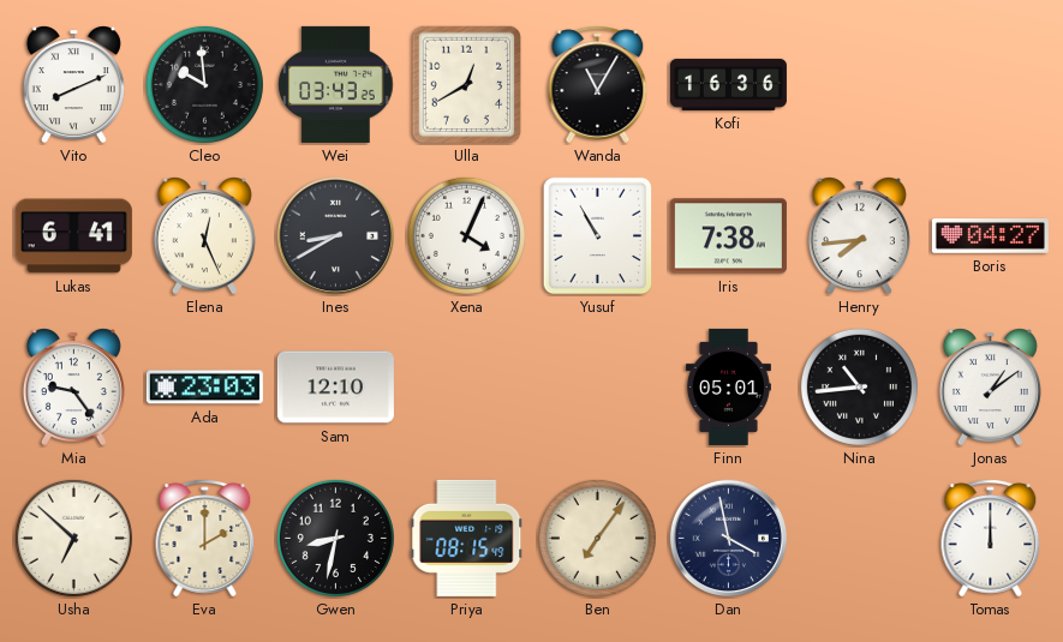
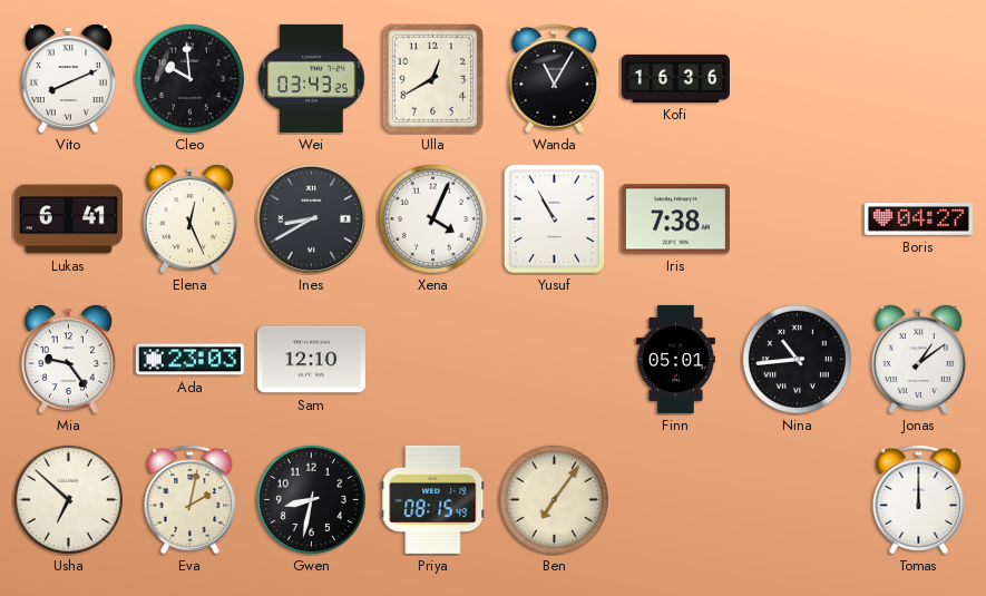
Henry: 7:44 -> none
Eva: 2:00 -> 2:02
Dan: 3:58 -> none
